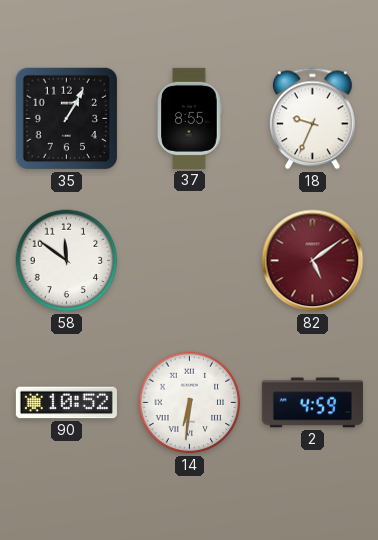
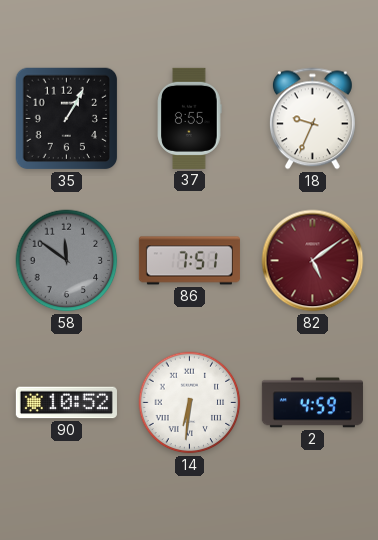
58 dial: white -> grey
86: none -> 7:51
